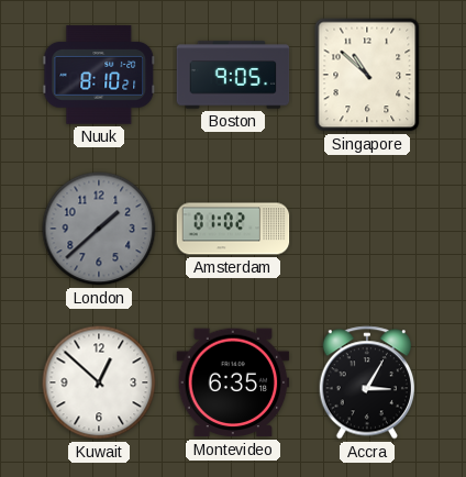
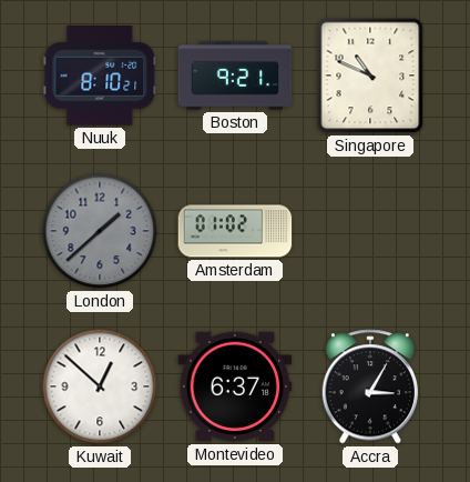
Boston: 9:05 -> 9:21
Singapore: 10:52 -> 10:49
Montevideo: 6:35 -> 6:37
